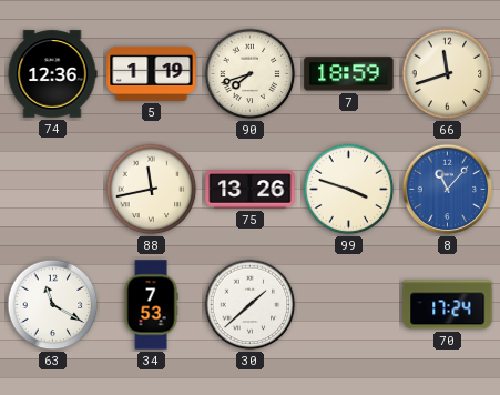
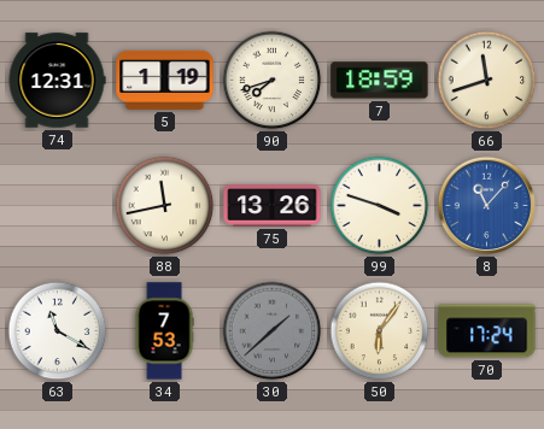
74: 12:36 -> 12:31
30 dial: white -> grey
50: none -> 6:06
